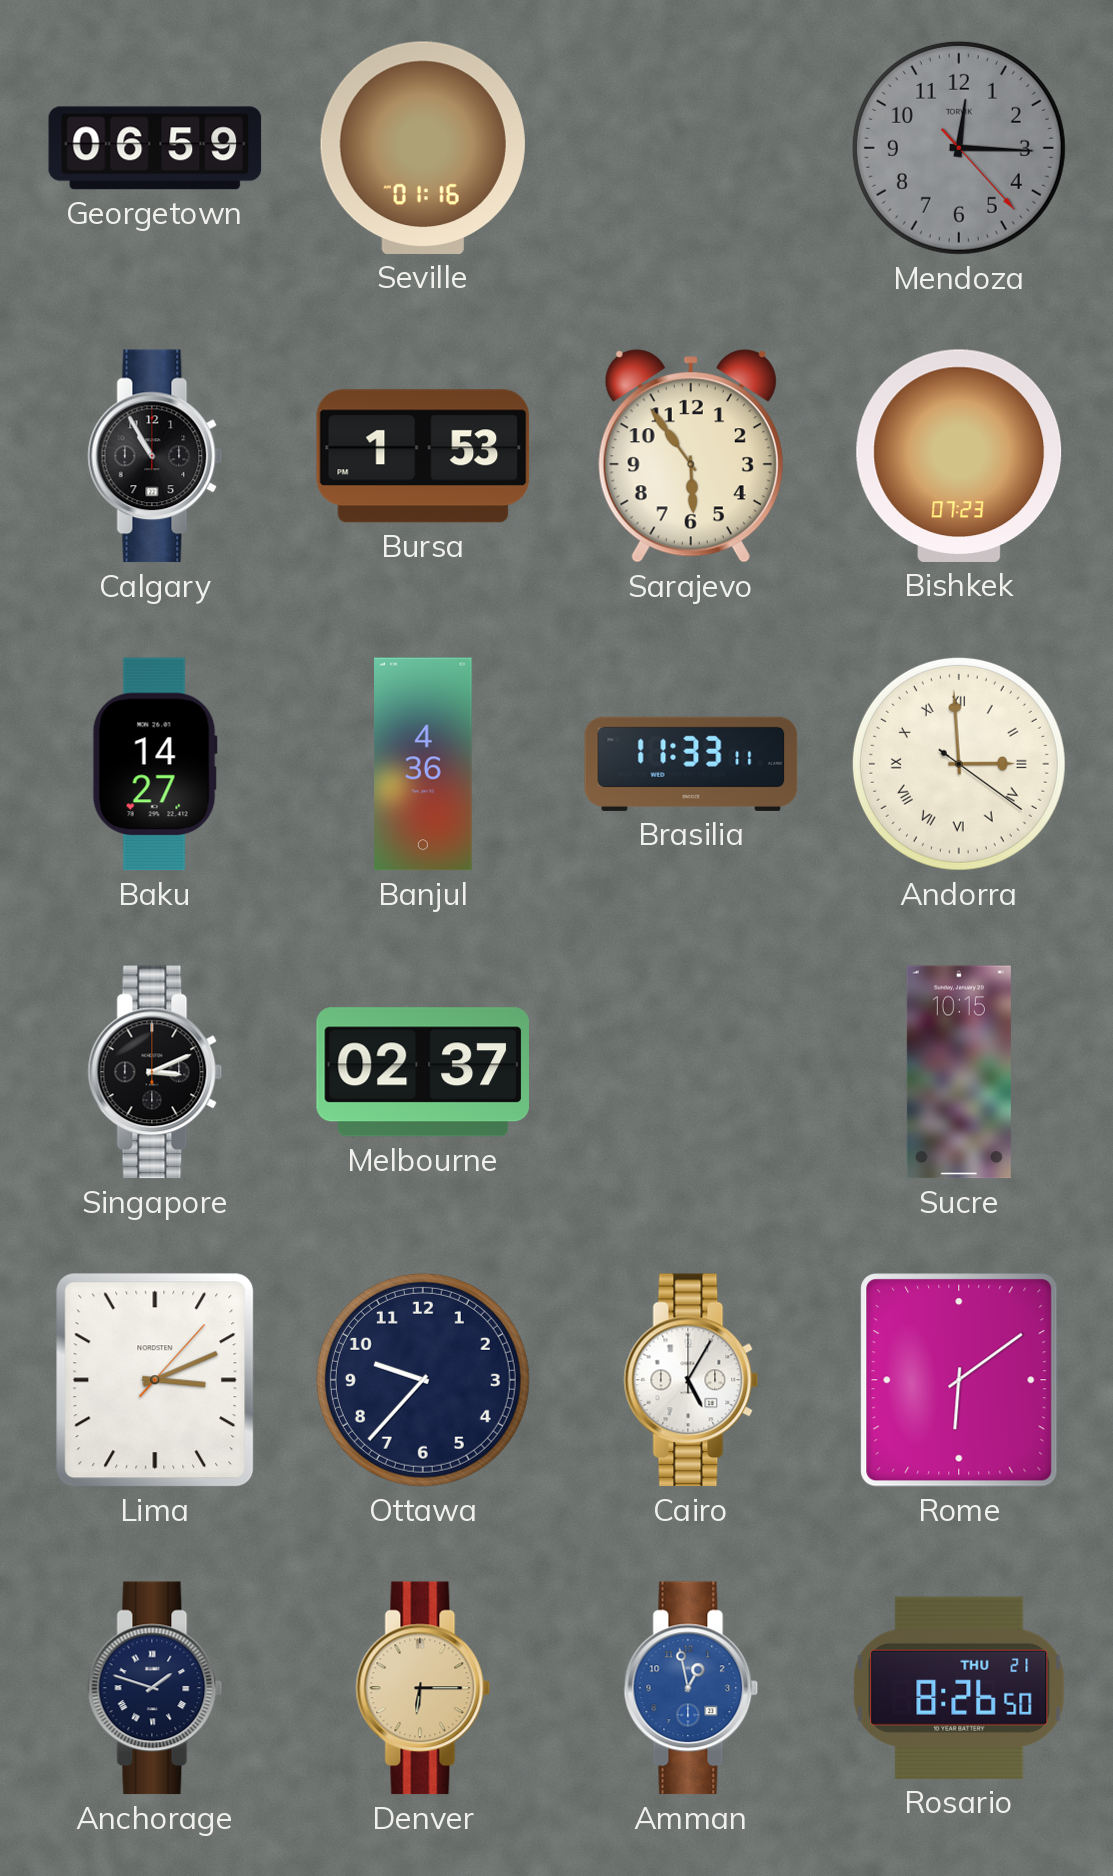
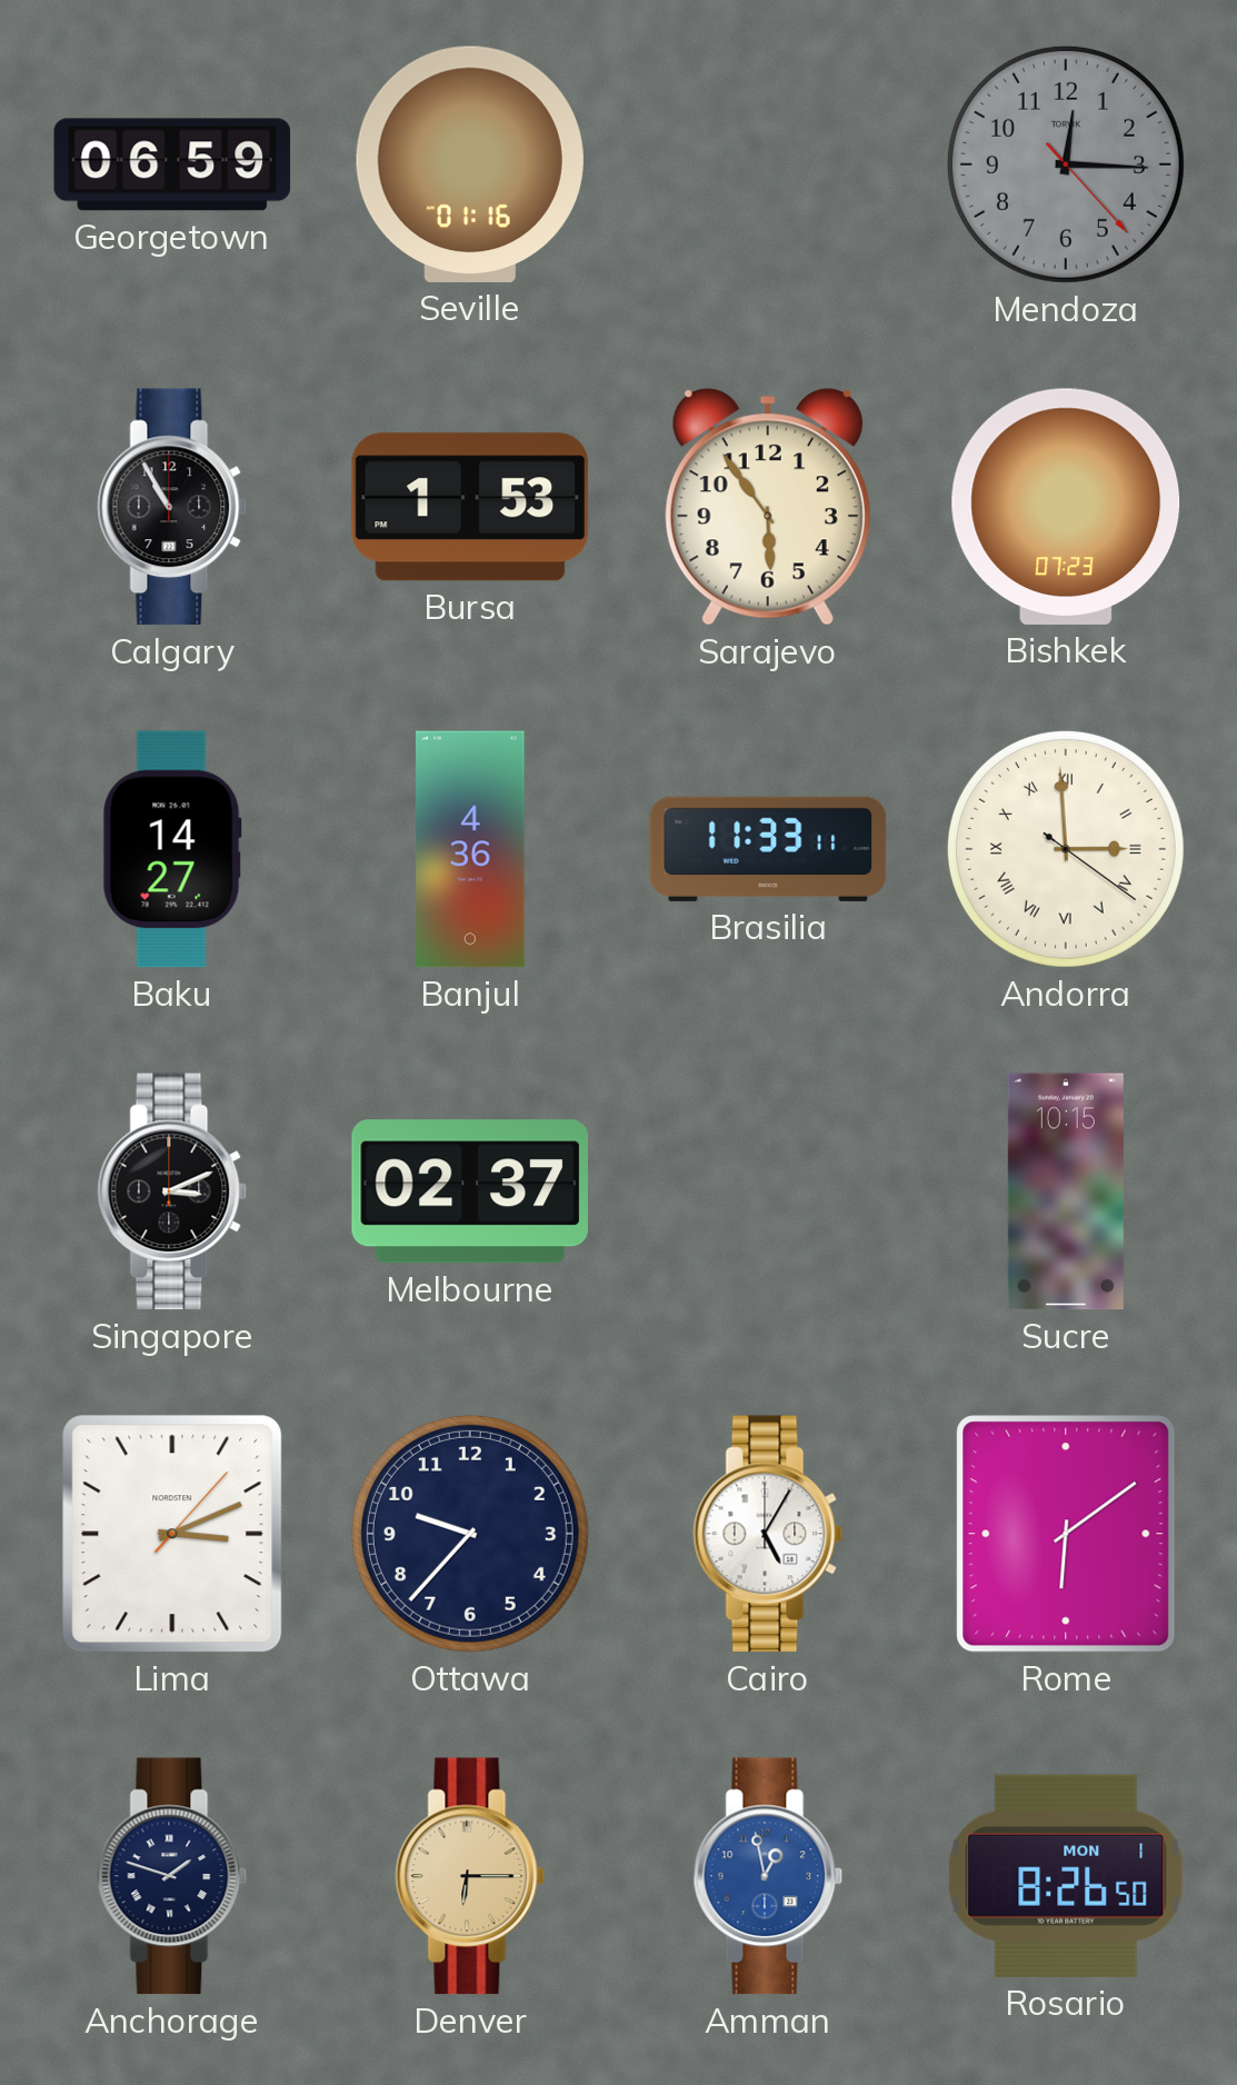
Rosario date: THU 21 -> MON 1
